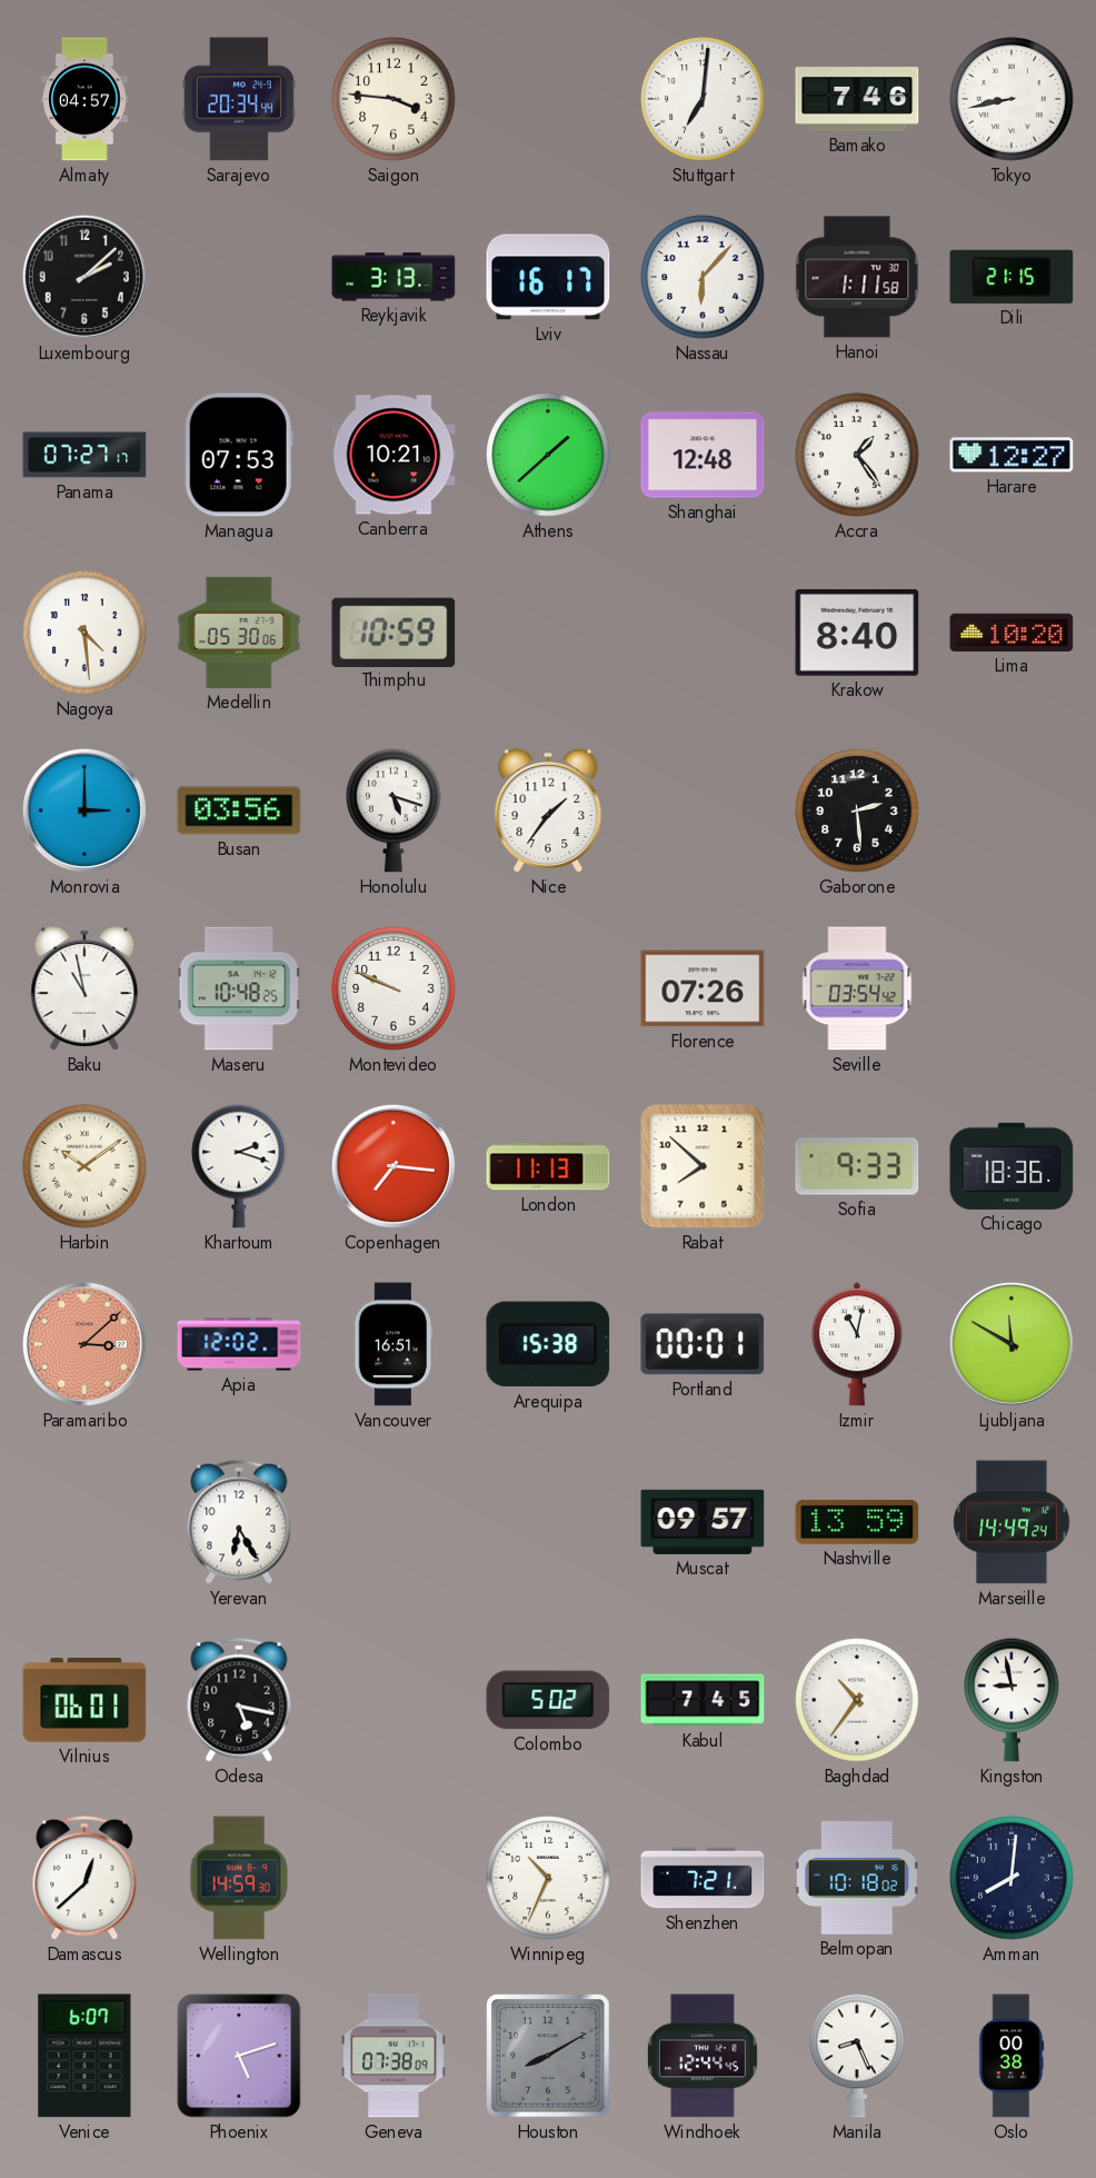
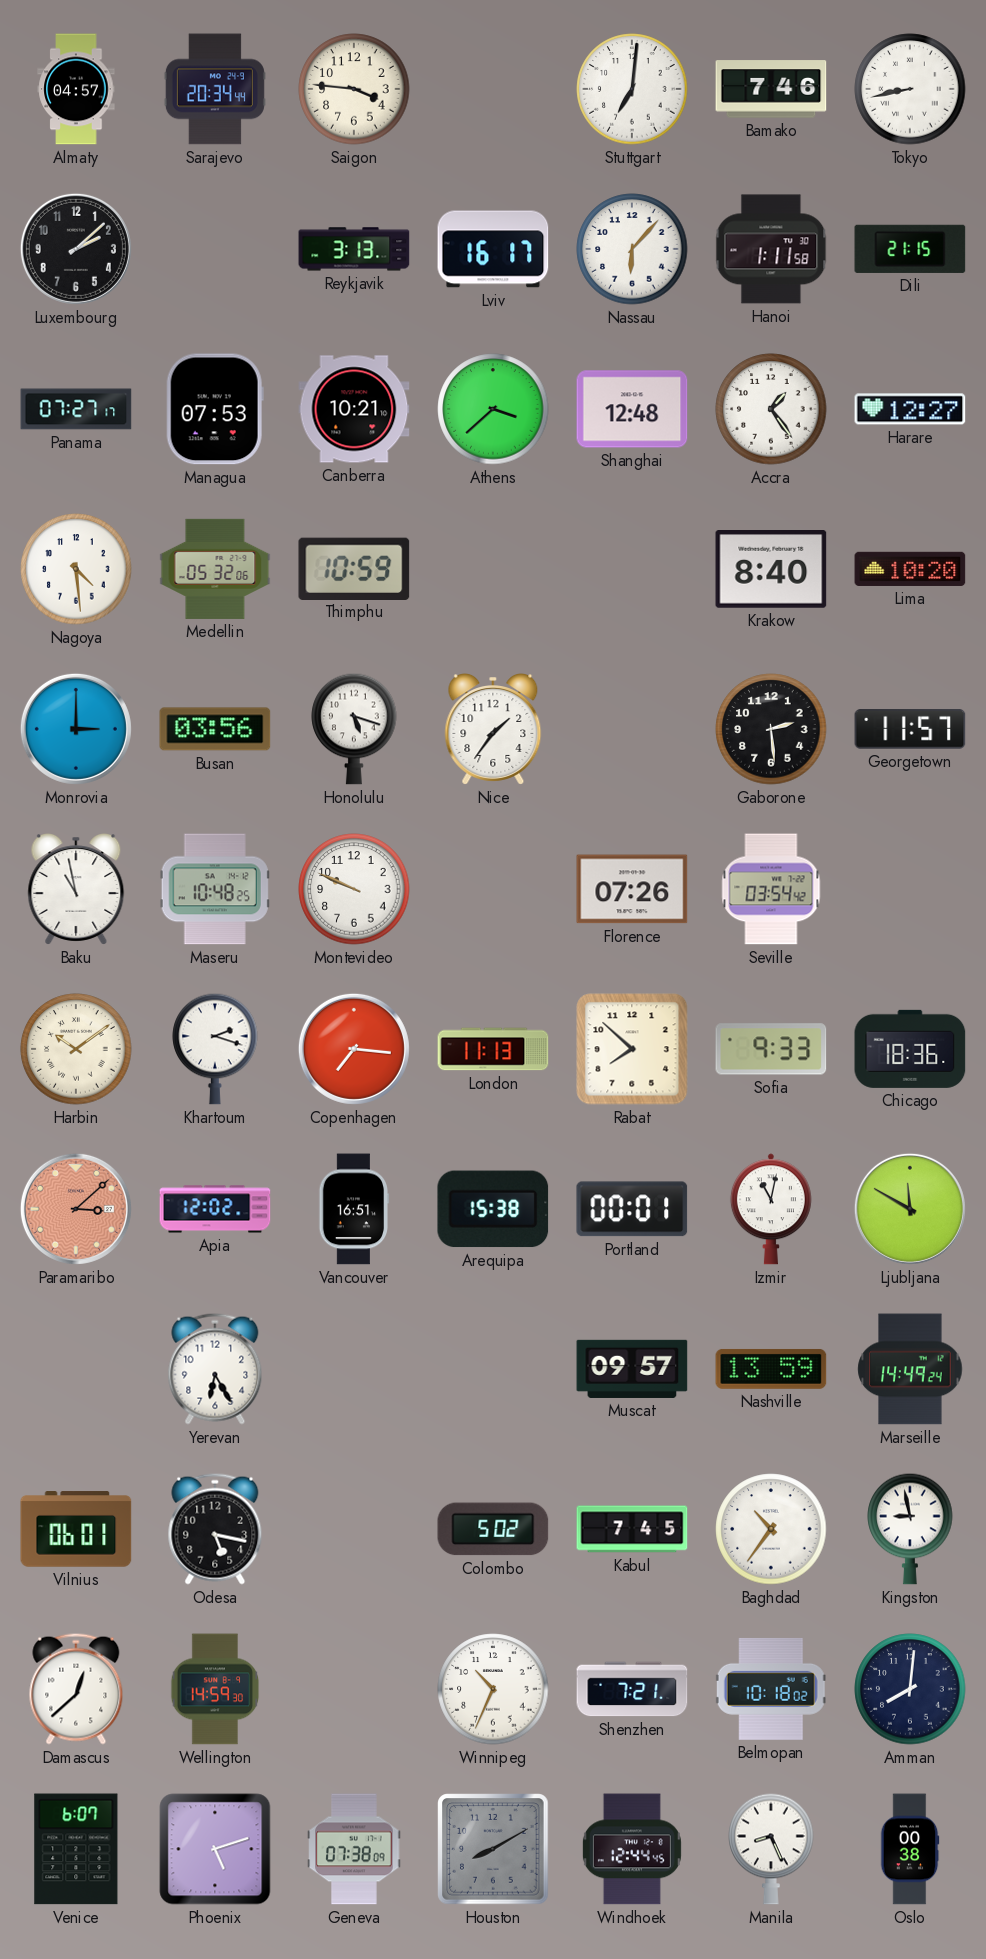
Athens: 1:38 -> 3:38
Medellin: 05:30 -> 05:32
Georgetown: none -> 11:57
